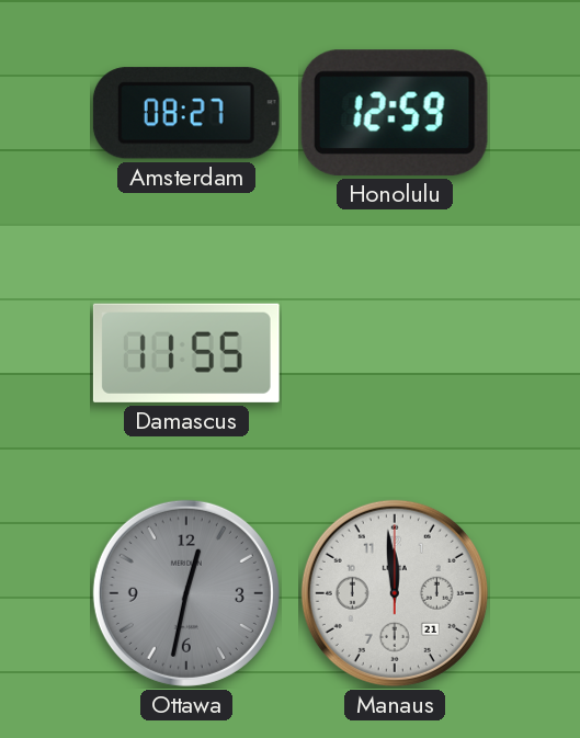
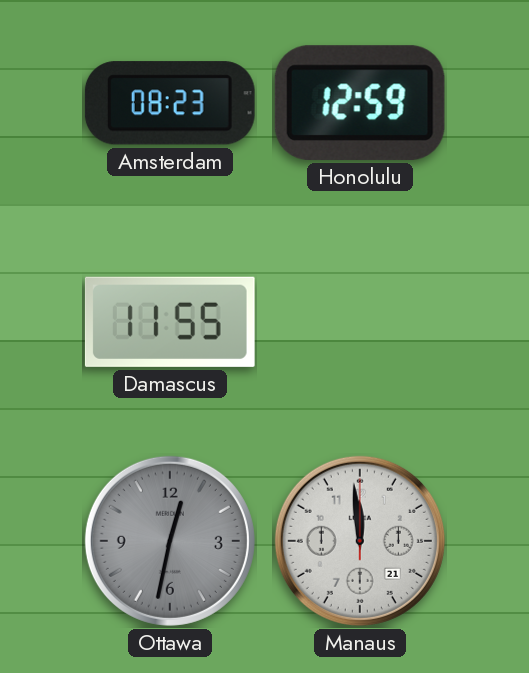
Amsterdam: 08:27 -> 08:23
